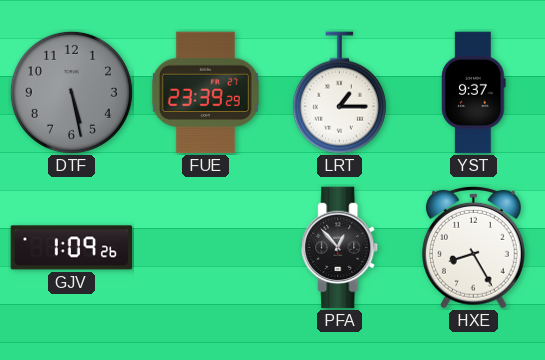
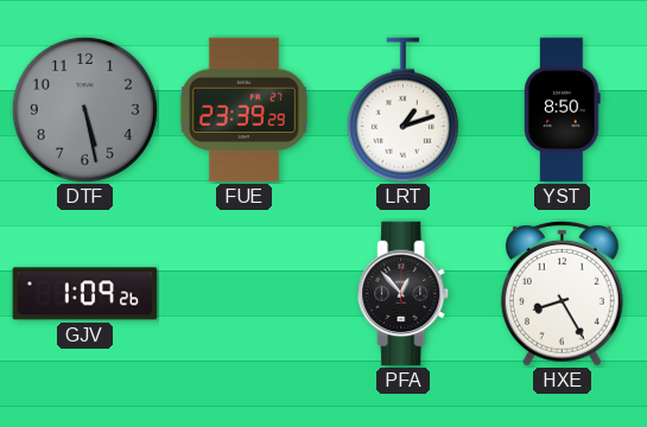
LRT: 1:15 -> 1:12
YST: 9:37 -> 8:50
